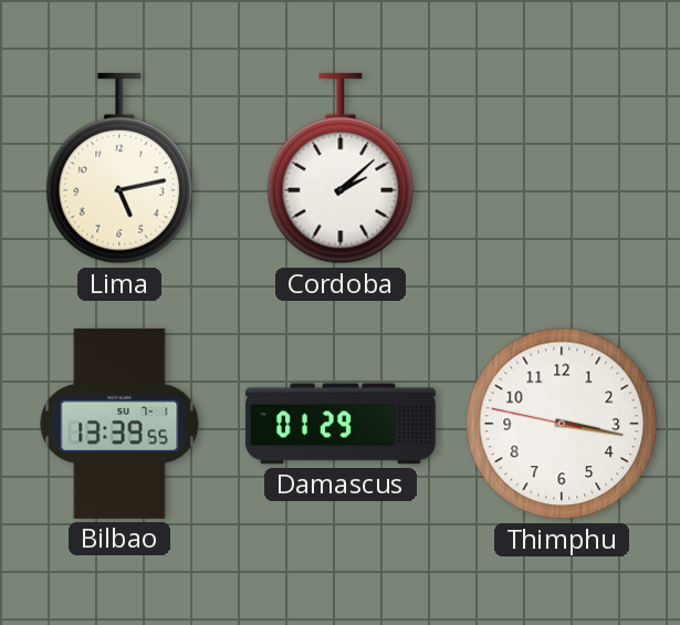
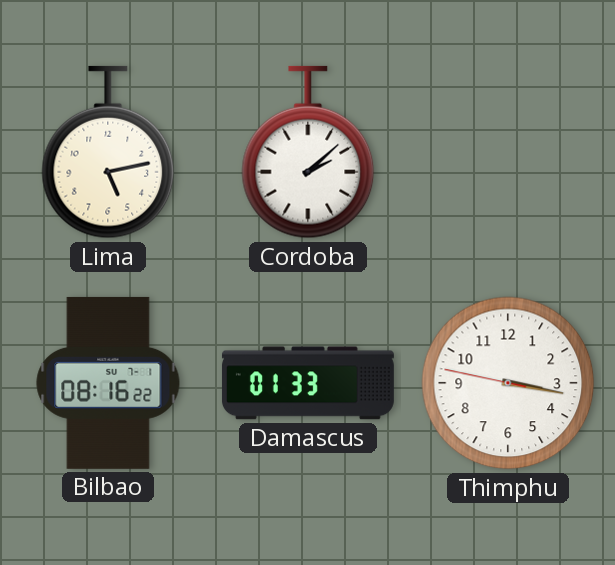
Bilbao: 13:39 -> 08:16
Damascus: 01:29 -> 01:33
